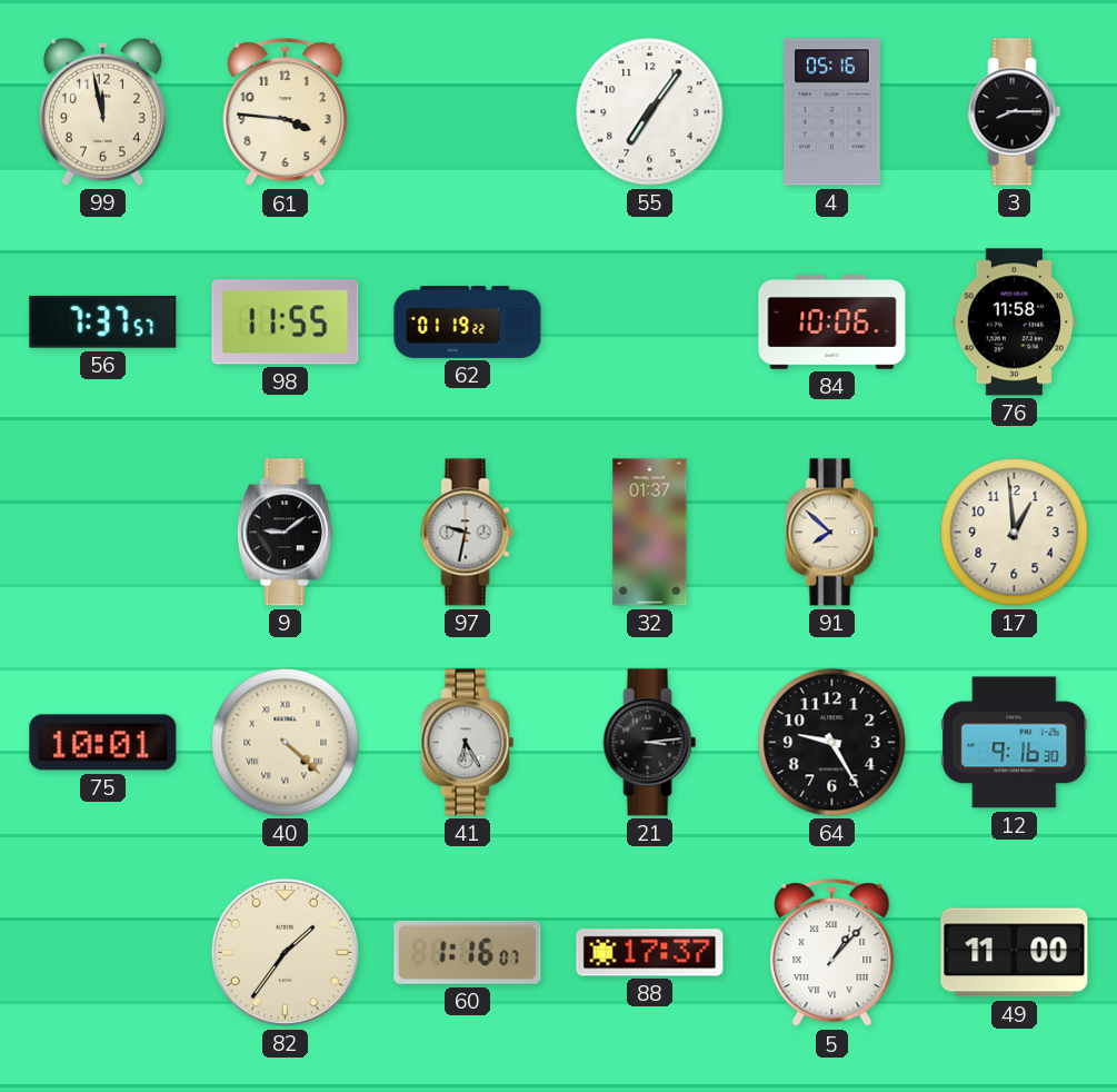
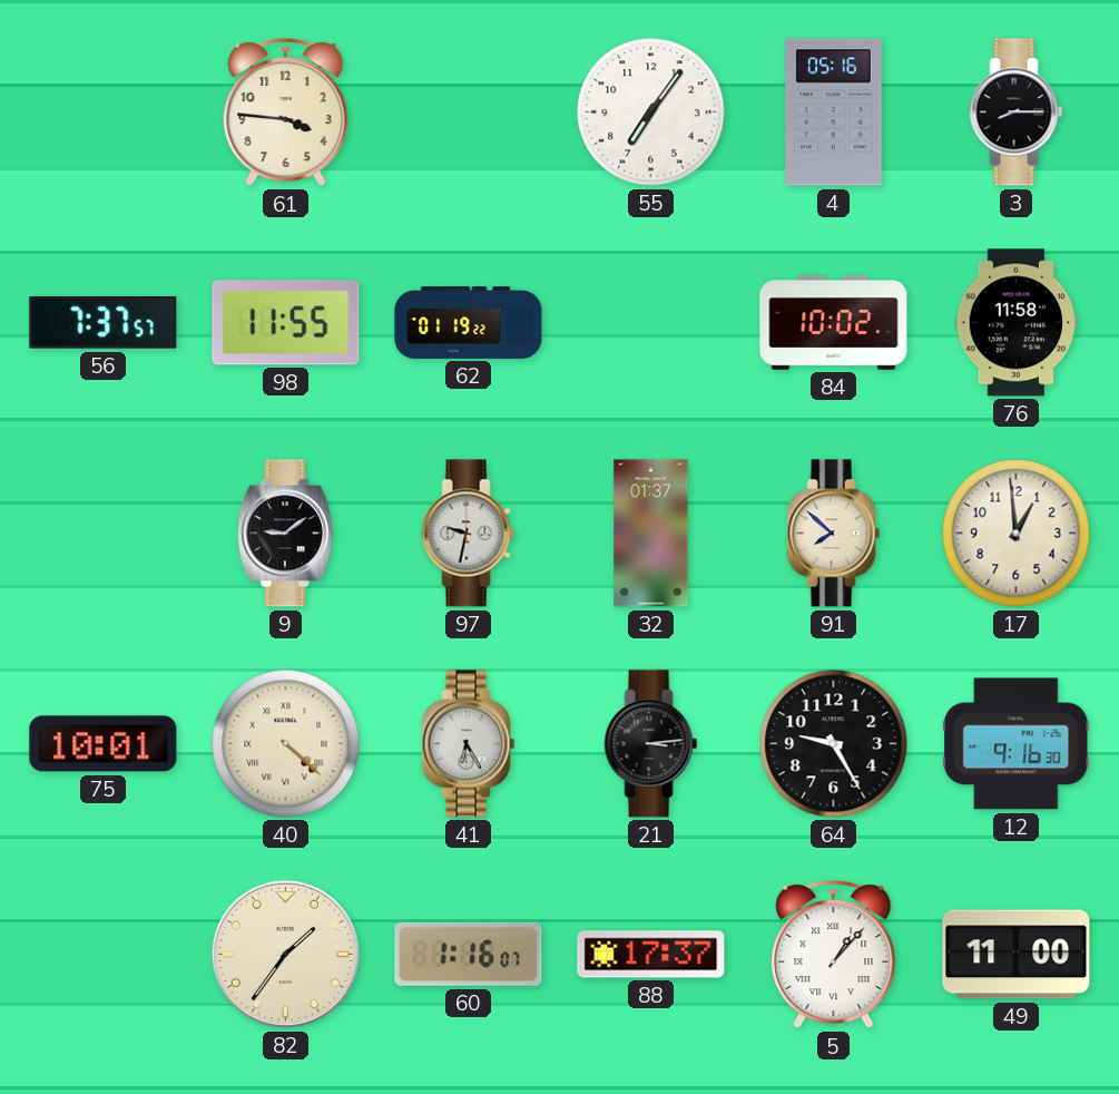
99: 11:58 -> none
84: 10:06 -> 10:02
